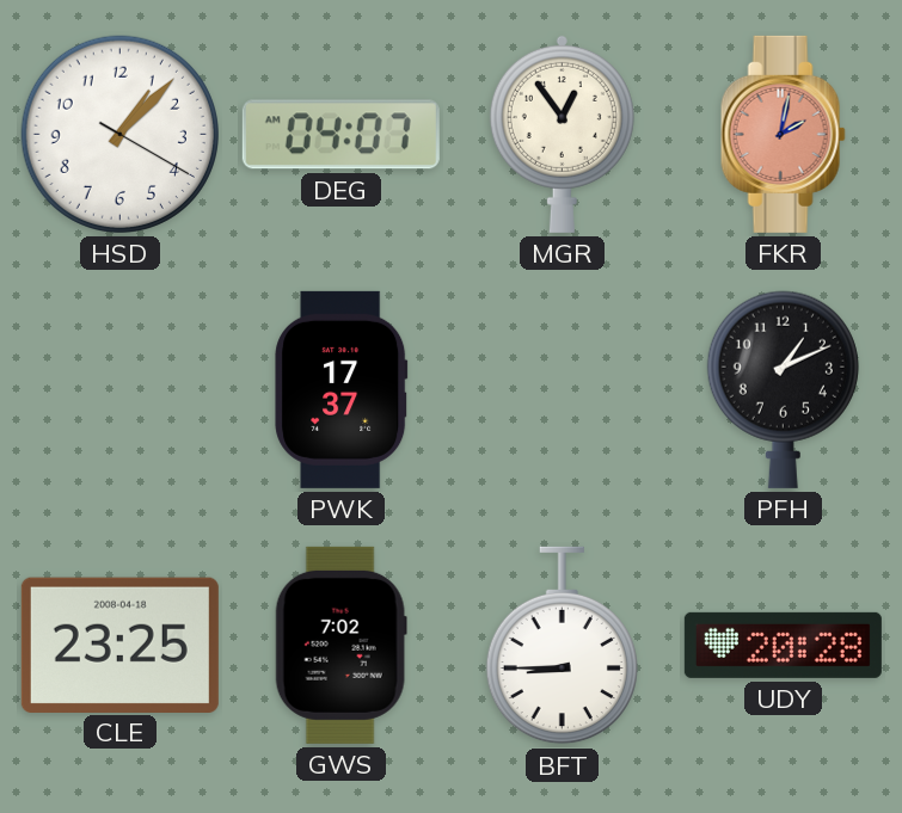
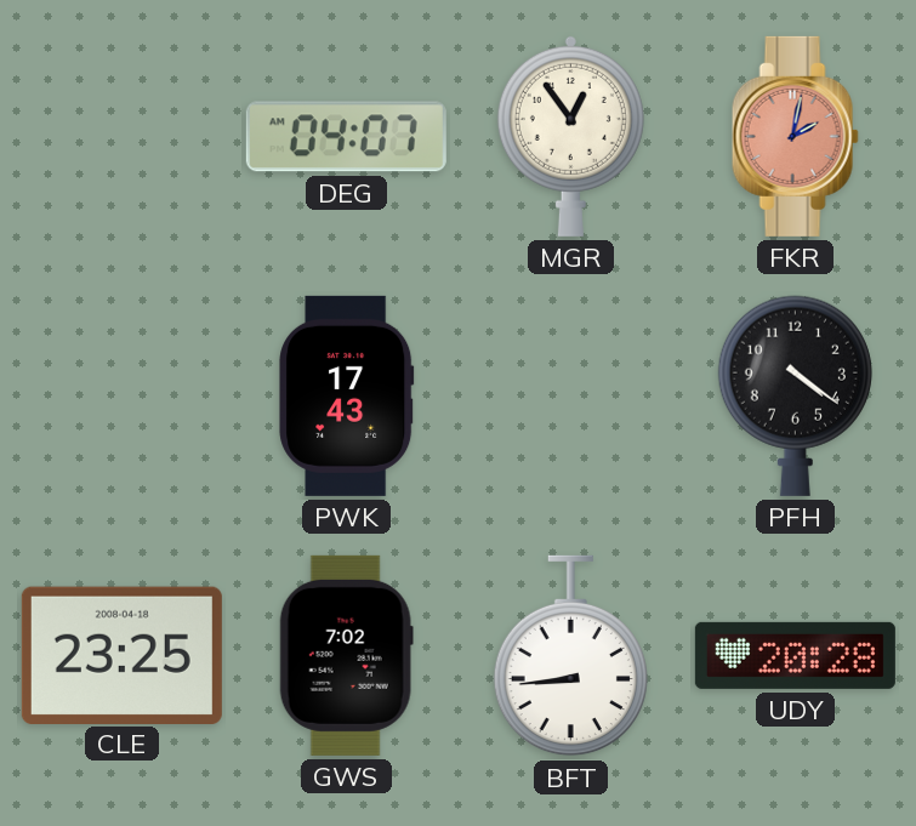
HSD: 1:07 -> none
PWK: 17:37 -> 17:43
PFH: 1:11 -> 4:21
BFT: 8:45 -> 8:44
